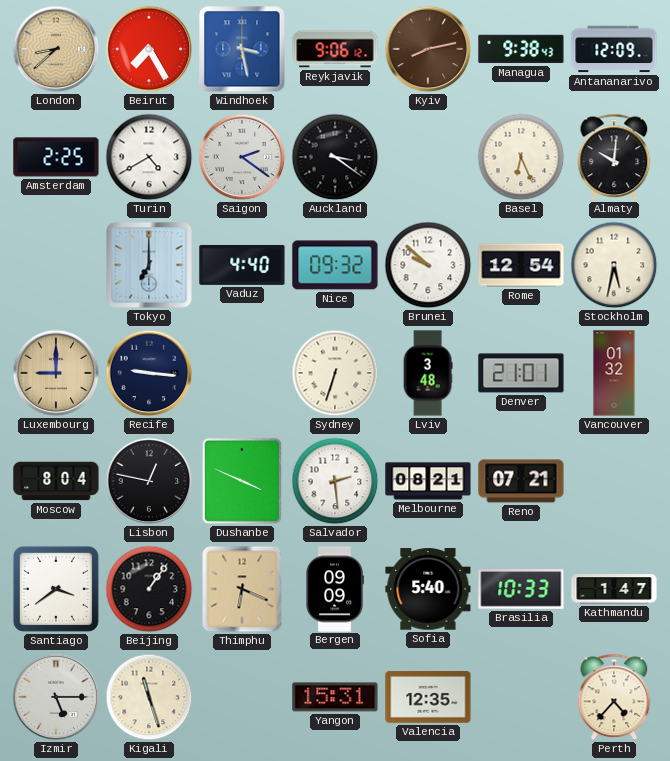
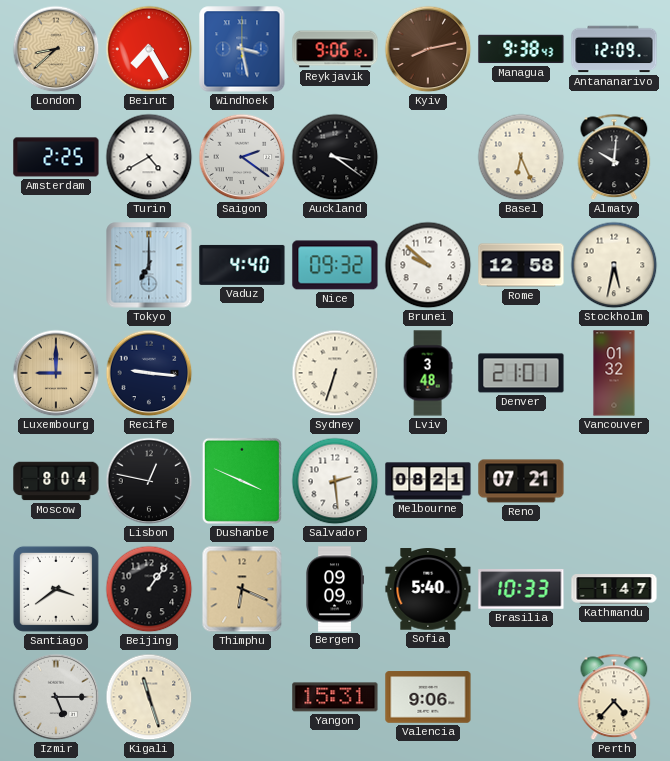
Rome: 12:54 -> 12:58
Valencia: 12:35 -> 9:06
